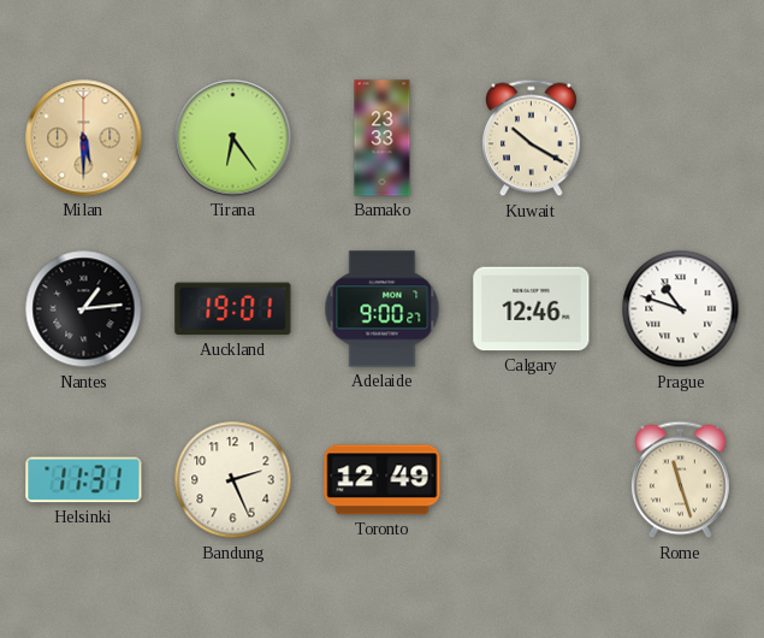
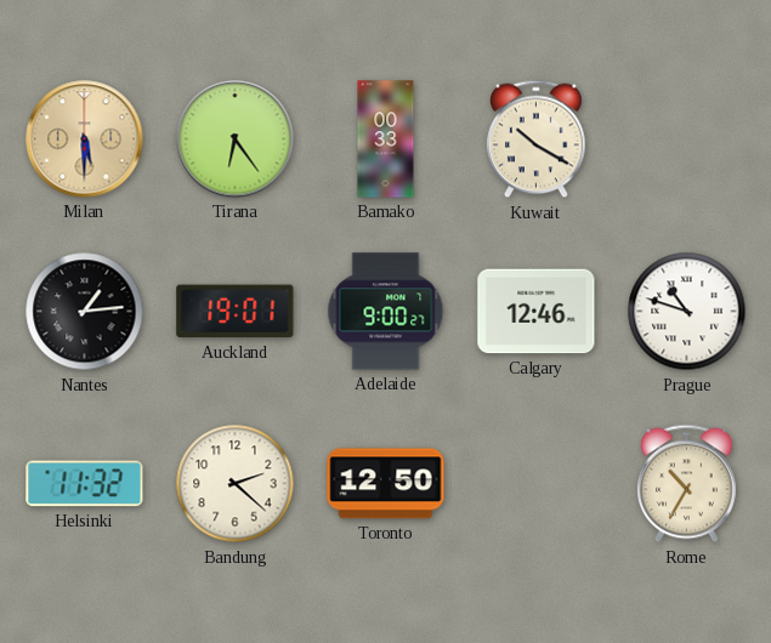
Bamako: 23:33 -> 00:33
Helsinki: 11:31 -> 11:32
Bandung: 2:26 -> 2:22
Toronto: 12:49 -> 12:50
Rome: 11:27 -> 10:35
